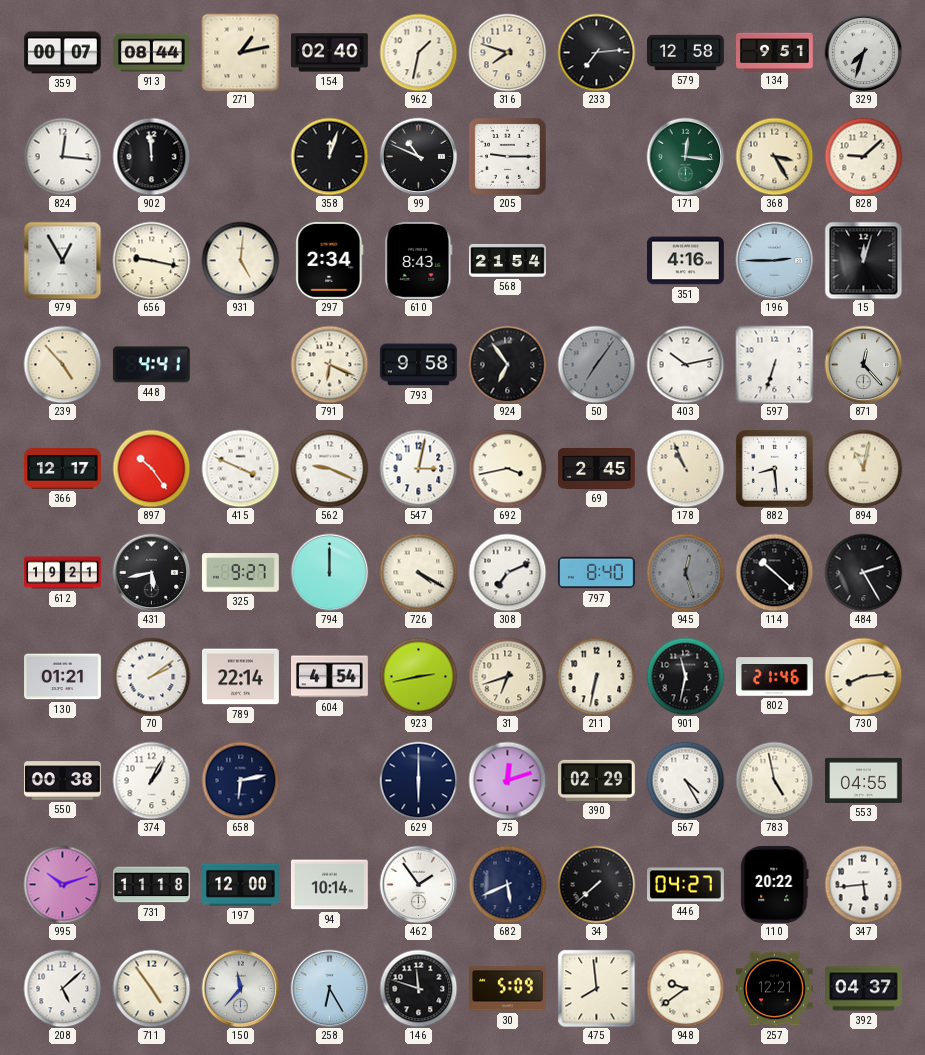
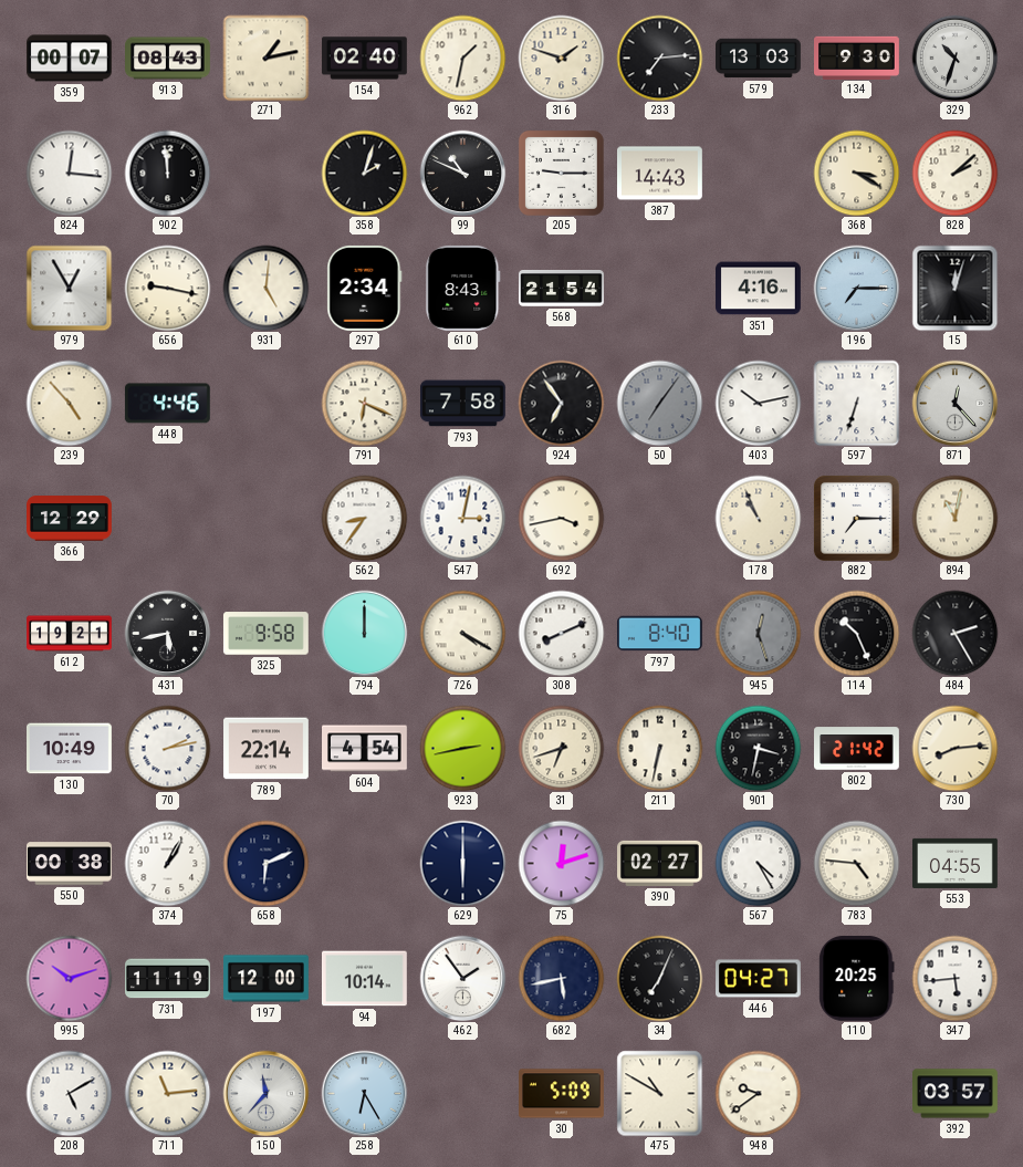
913: 08:44 -> 08:43
316: 7:48 -> 1:48
579: 12:58 -> 13:03
134: 9:51 -> 9:30
329: 7:33 -> 10:33
358: 12:03 -> 2:03
387: none -> 14:43
171: 12:16 -> none
368: 3:25 -> 3:20
828: 9:08 -> 2:08
196: 2:45 -> 7:15
448: 4:41 -> 4:46
793: 9:58 -> 7:58
366: 12:17 -> 12:29
897: 10:24 -> none
415: 3:49 -> none
562: 9:19 -> 8:36
69: 2:45 -> none
882: 8:29 -> 7:15
325: 9:27 -> 9:58
308: 7:11 -> 8:11
114: 10:22 -> 10:26
130: 01:21 -> 10:49
70: 2:09 -> 2:13
901: 11:32 -> 3:32
802: 21:46 -> 21:42
658: 6:13 -> 6:11
390: 02:29 -> 02:27
783: 4:58 -> 4:46
731: 11:18 -> 11:19
682: 5:41 -> 5:43
34: 7:38 -> 7:04
110: 20:22 -> 20:25
208: 5:08 -> 5:10
711: 4:54 -> 11:14
146: 11:48 -> none
475: 7:59 -> 10:50
257: 12:21 -> none
392: 04:37 -> 03:57
